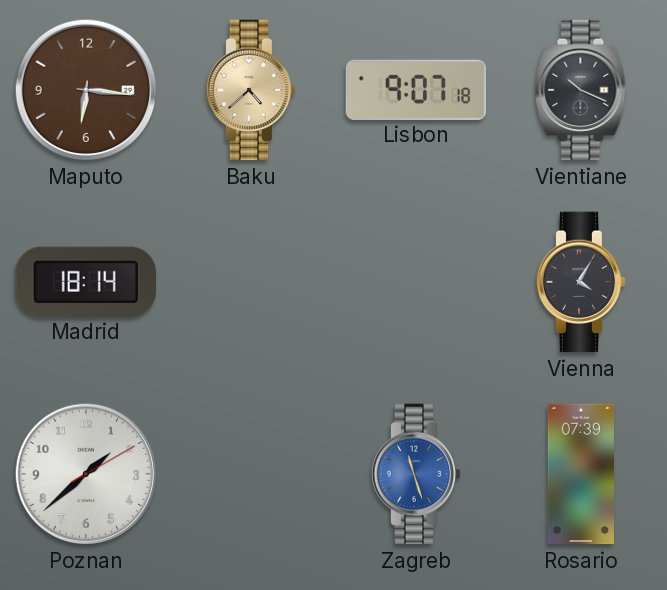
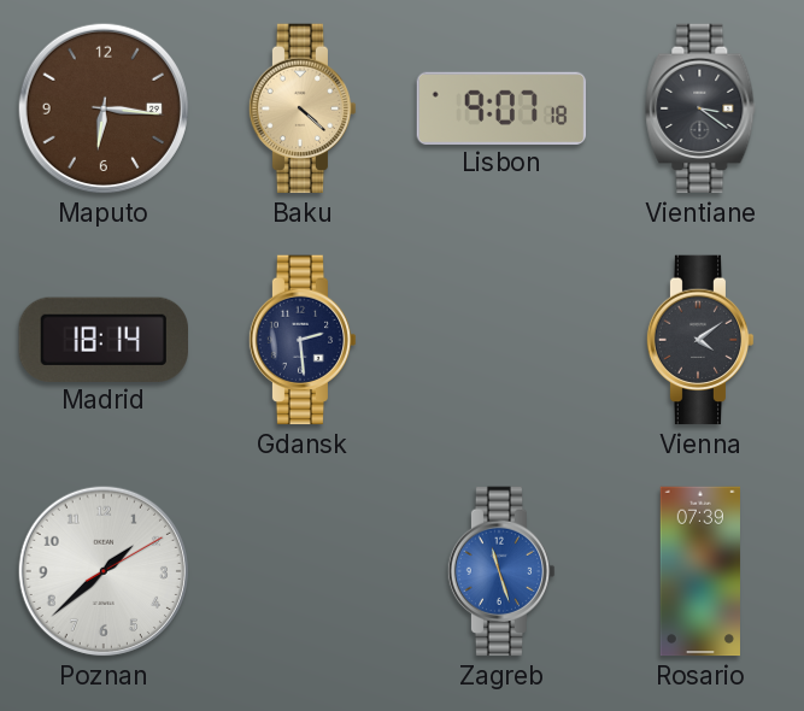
Baku: 4:38 -> 4:22
Vientiane: 10:19 -> 3:21
Gdansk: none -> 2:29
Vienna: 4:05 -> 4:09
